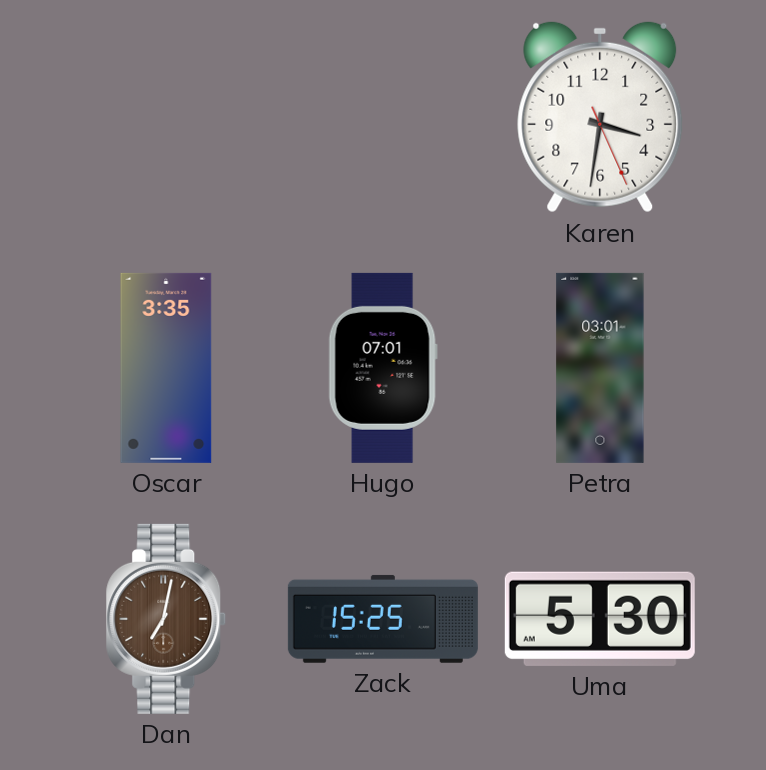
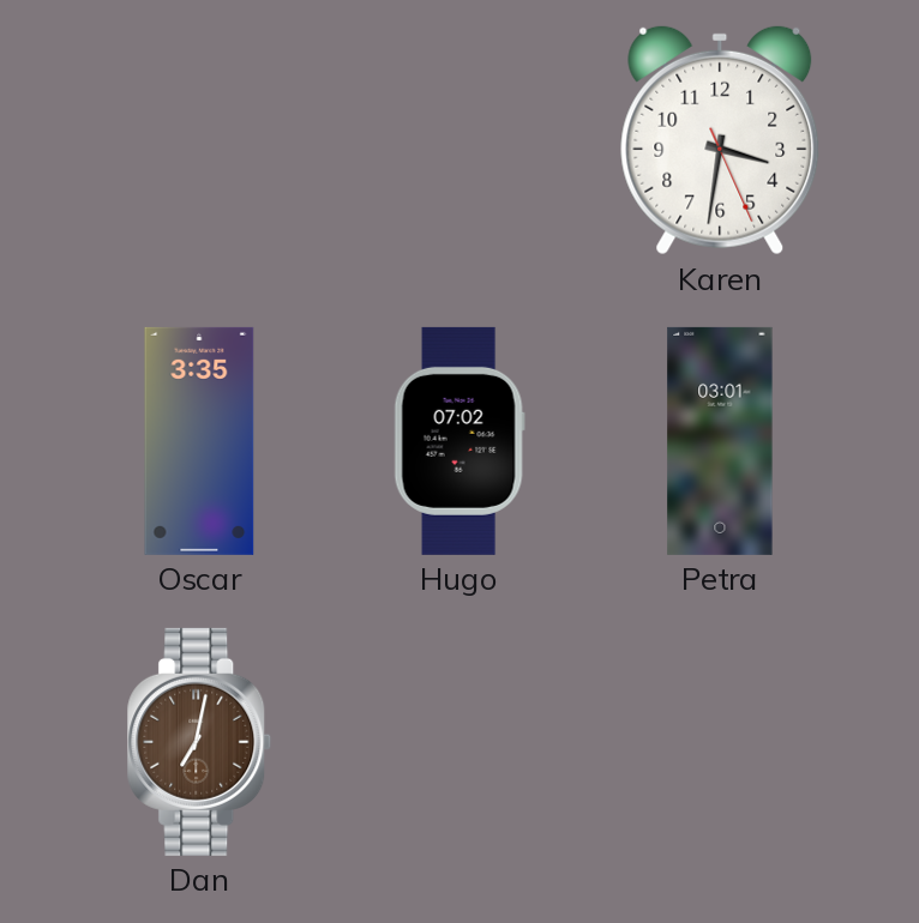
Hugo: 07:01 -> 07:02
Zack: 15:25 -> none
Uma: 5:30 -> none
